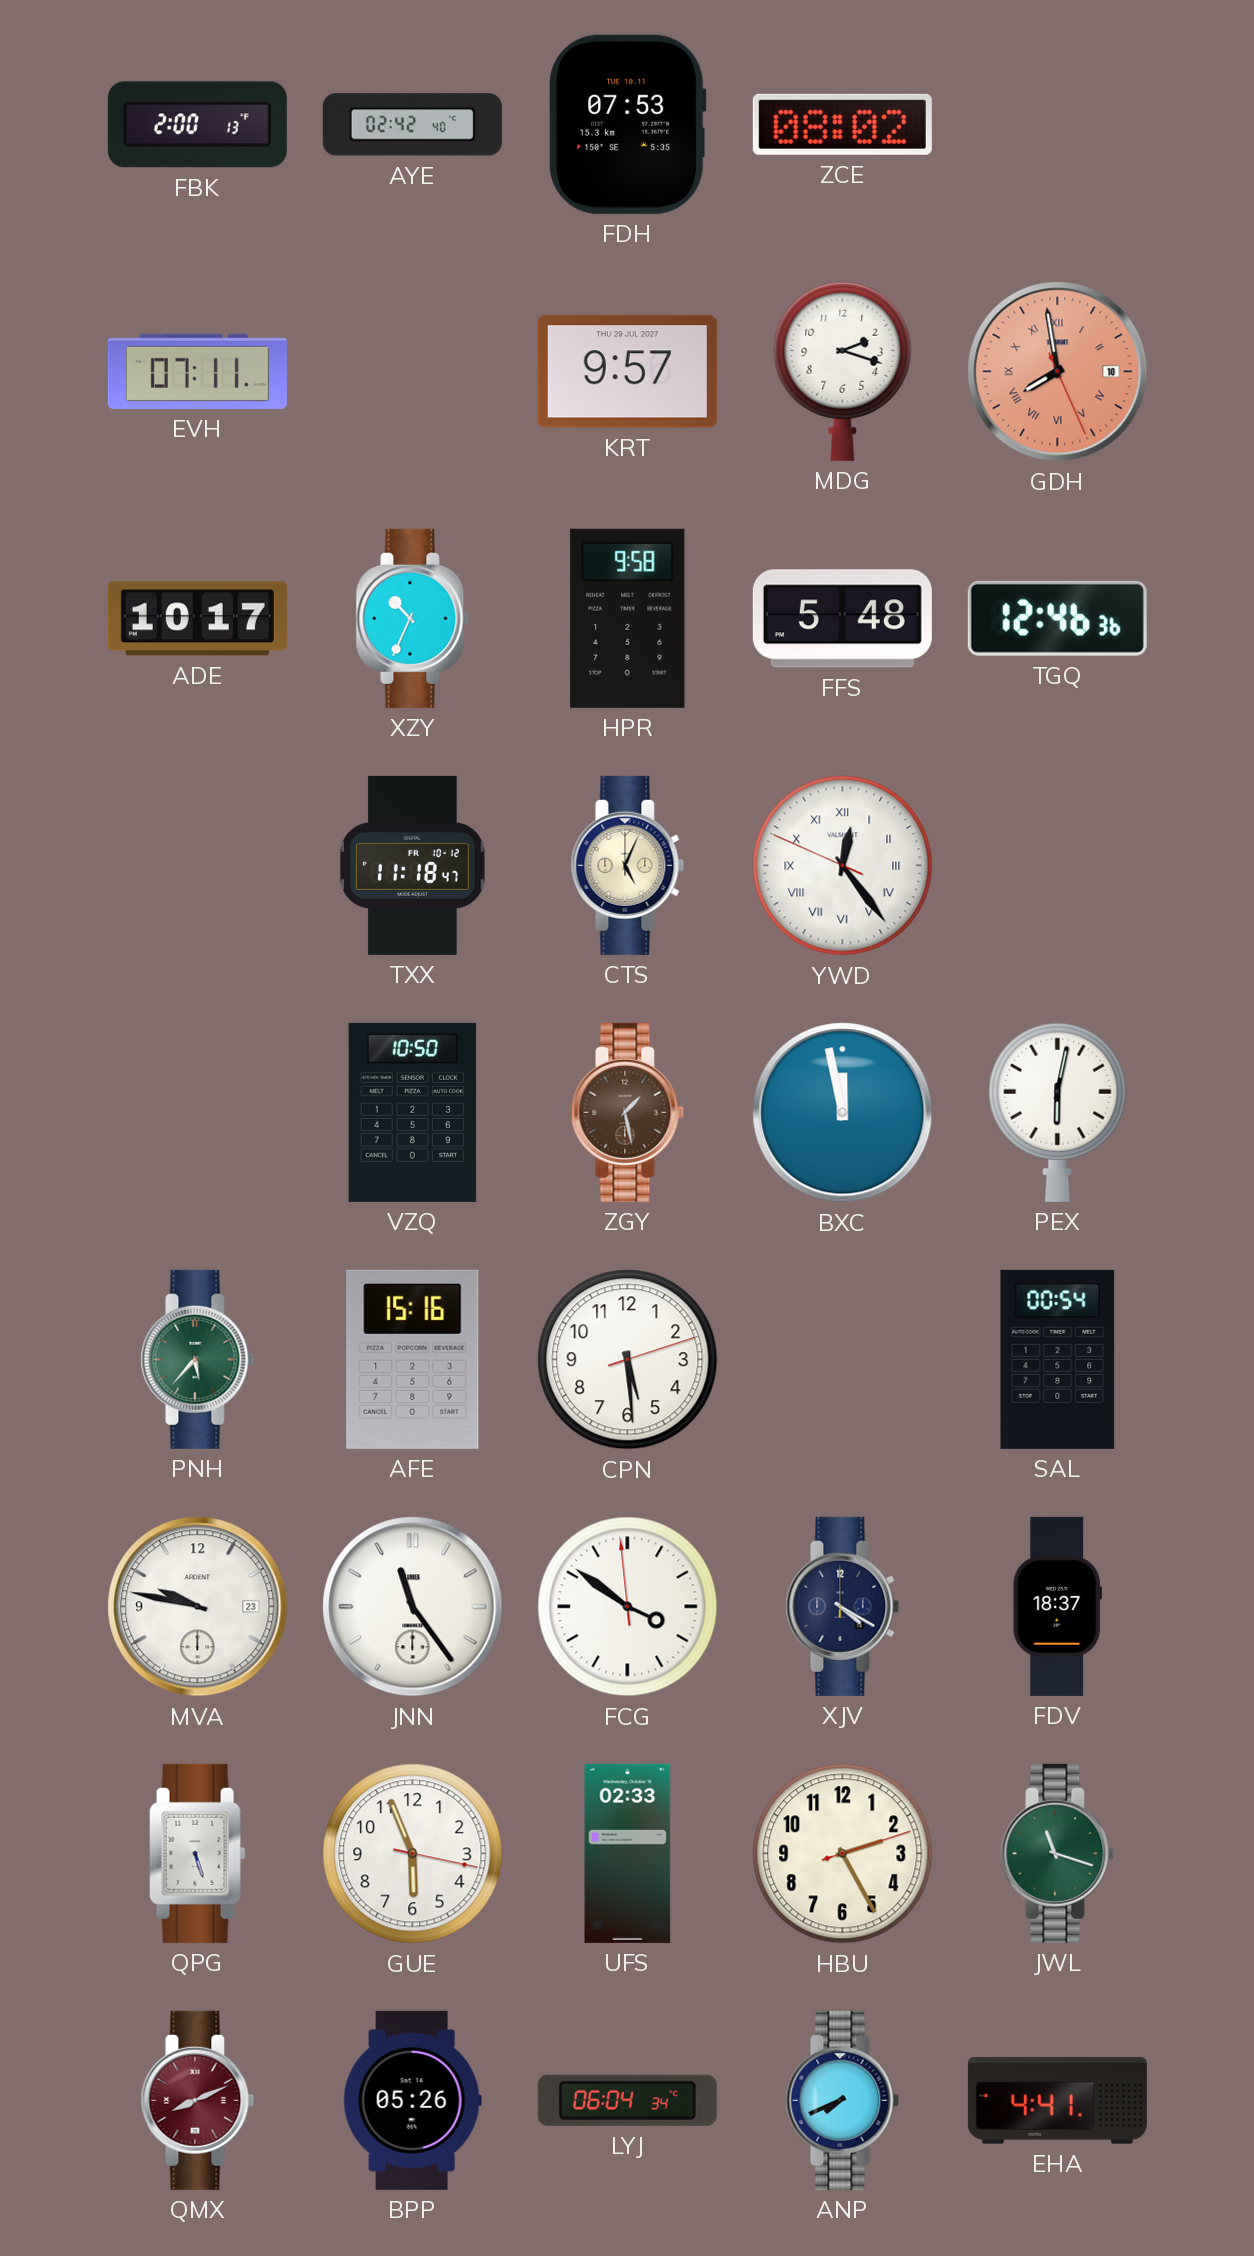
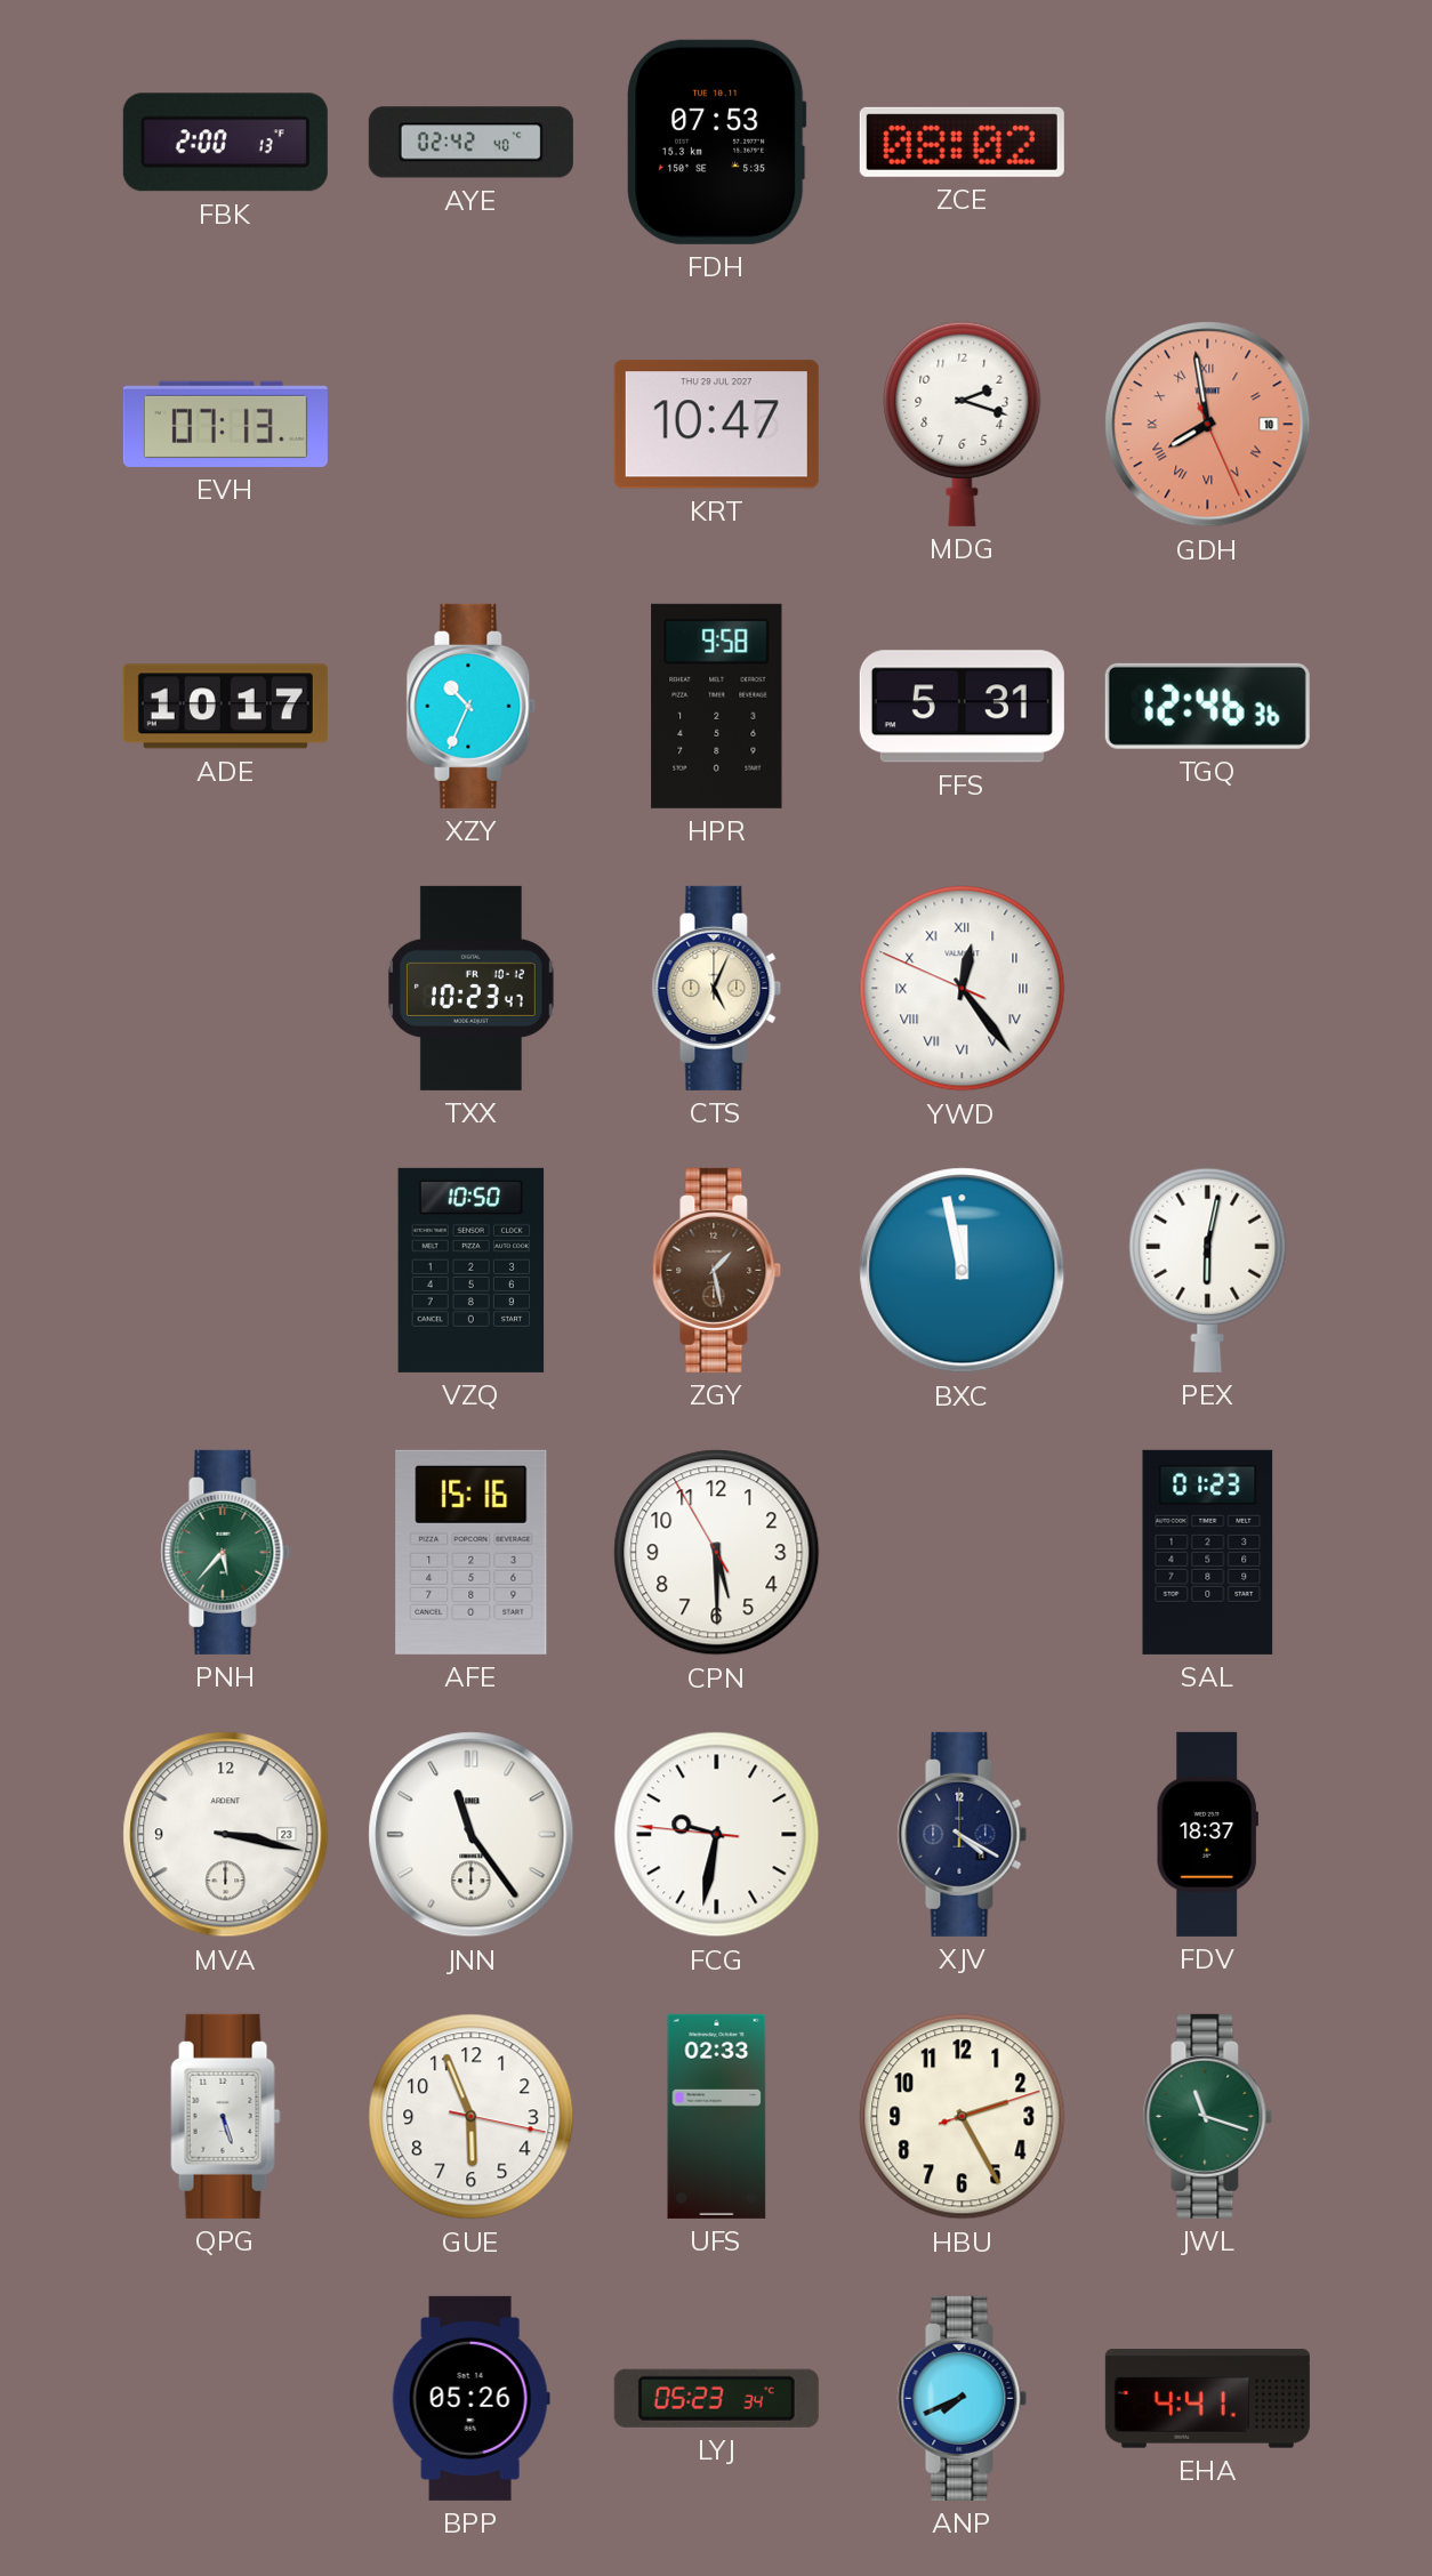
EVH: 07:11 -> 07:13
KRT: 9:57 -> 10:47
FFS: 5:48 -> 5:31
TXX: 11:18 -> 10:23
CPN: 5:29:12 -> 5:29:55
SAL: 00:54 -> 01:23
MVA: 9:47 -> 3:17
FCG: 3:50 -> 9:31
QMX: 8:11 -> none
LYJ: 06:04 -> 05:23
